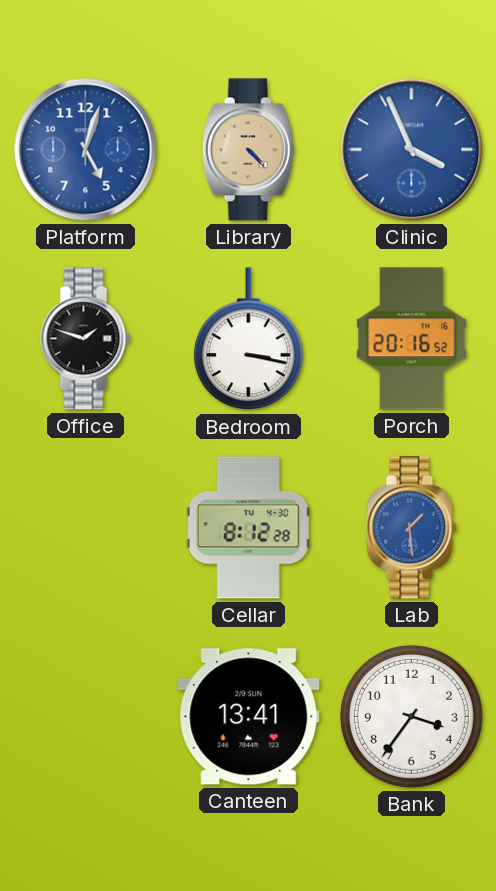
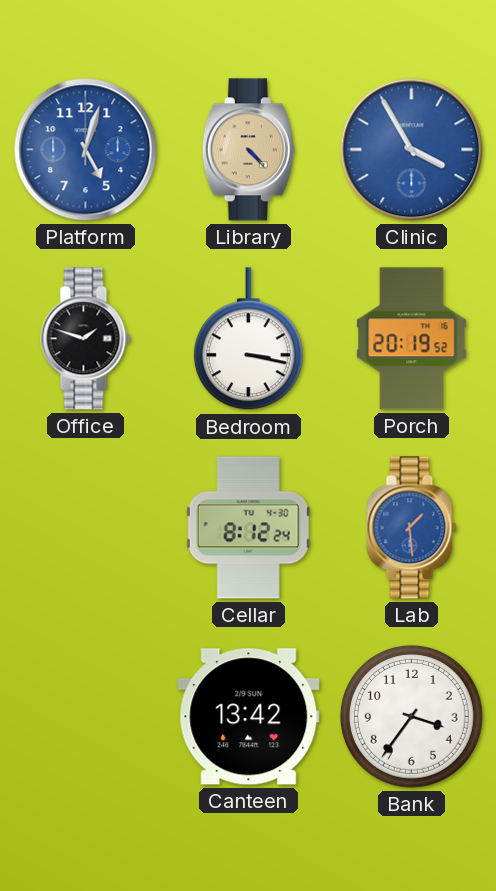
Clinic: 3:56 -> 3:55
Porch: 20:16 -> 20:19
Cellar: 8:12:28 -> 8:12:24
Canteen: 13:41 -> 13:42
